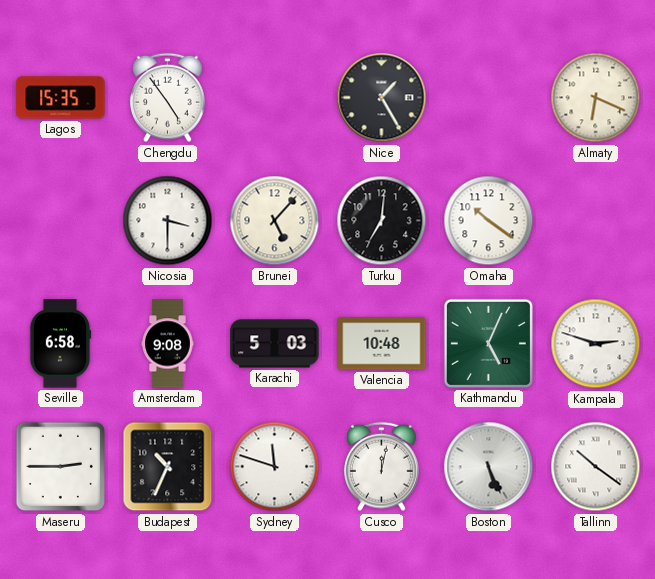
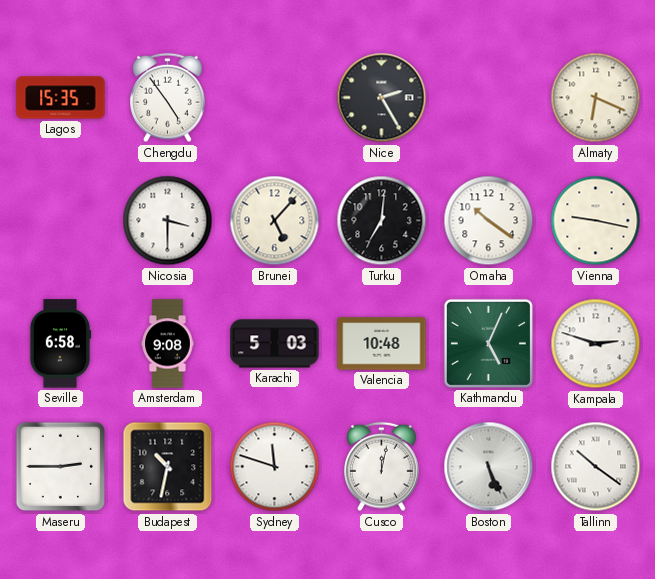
Nice: 1:25 -> 2:25
Vienna: none -> 9:17
Budapest: 10:34 -> 10:32
